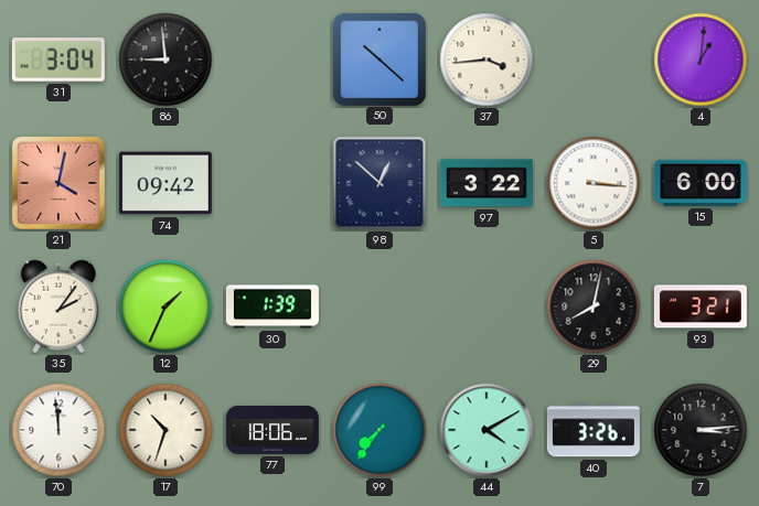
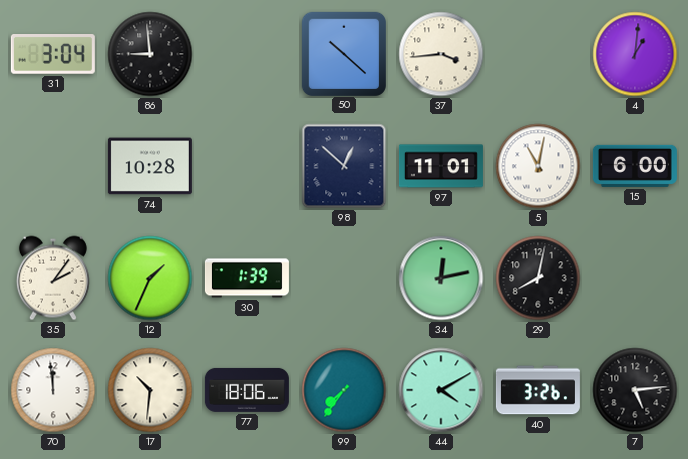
21: 4:02 -> none
74: 09:42 -> 10:28
97: 3:22 -> 11:01
5: 3:16 -> 11:02
34: none -> 12:13
93: 3:21 -> none
17: 10:33 -> 10:31
7: 3:14 -> 5:14
